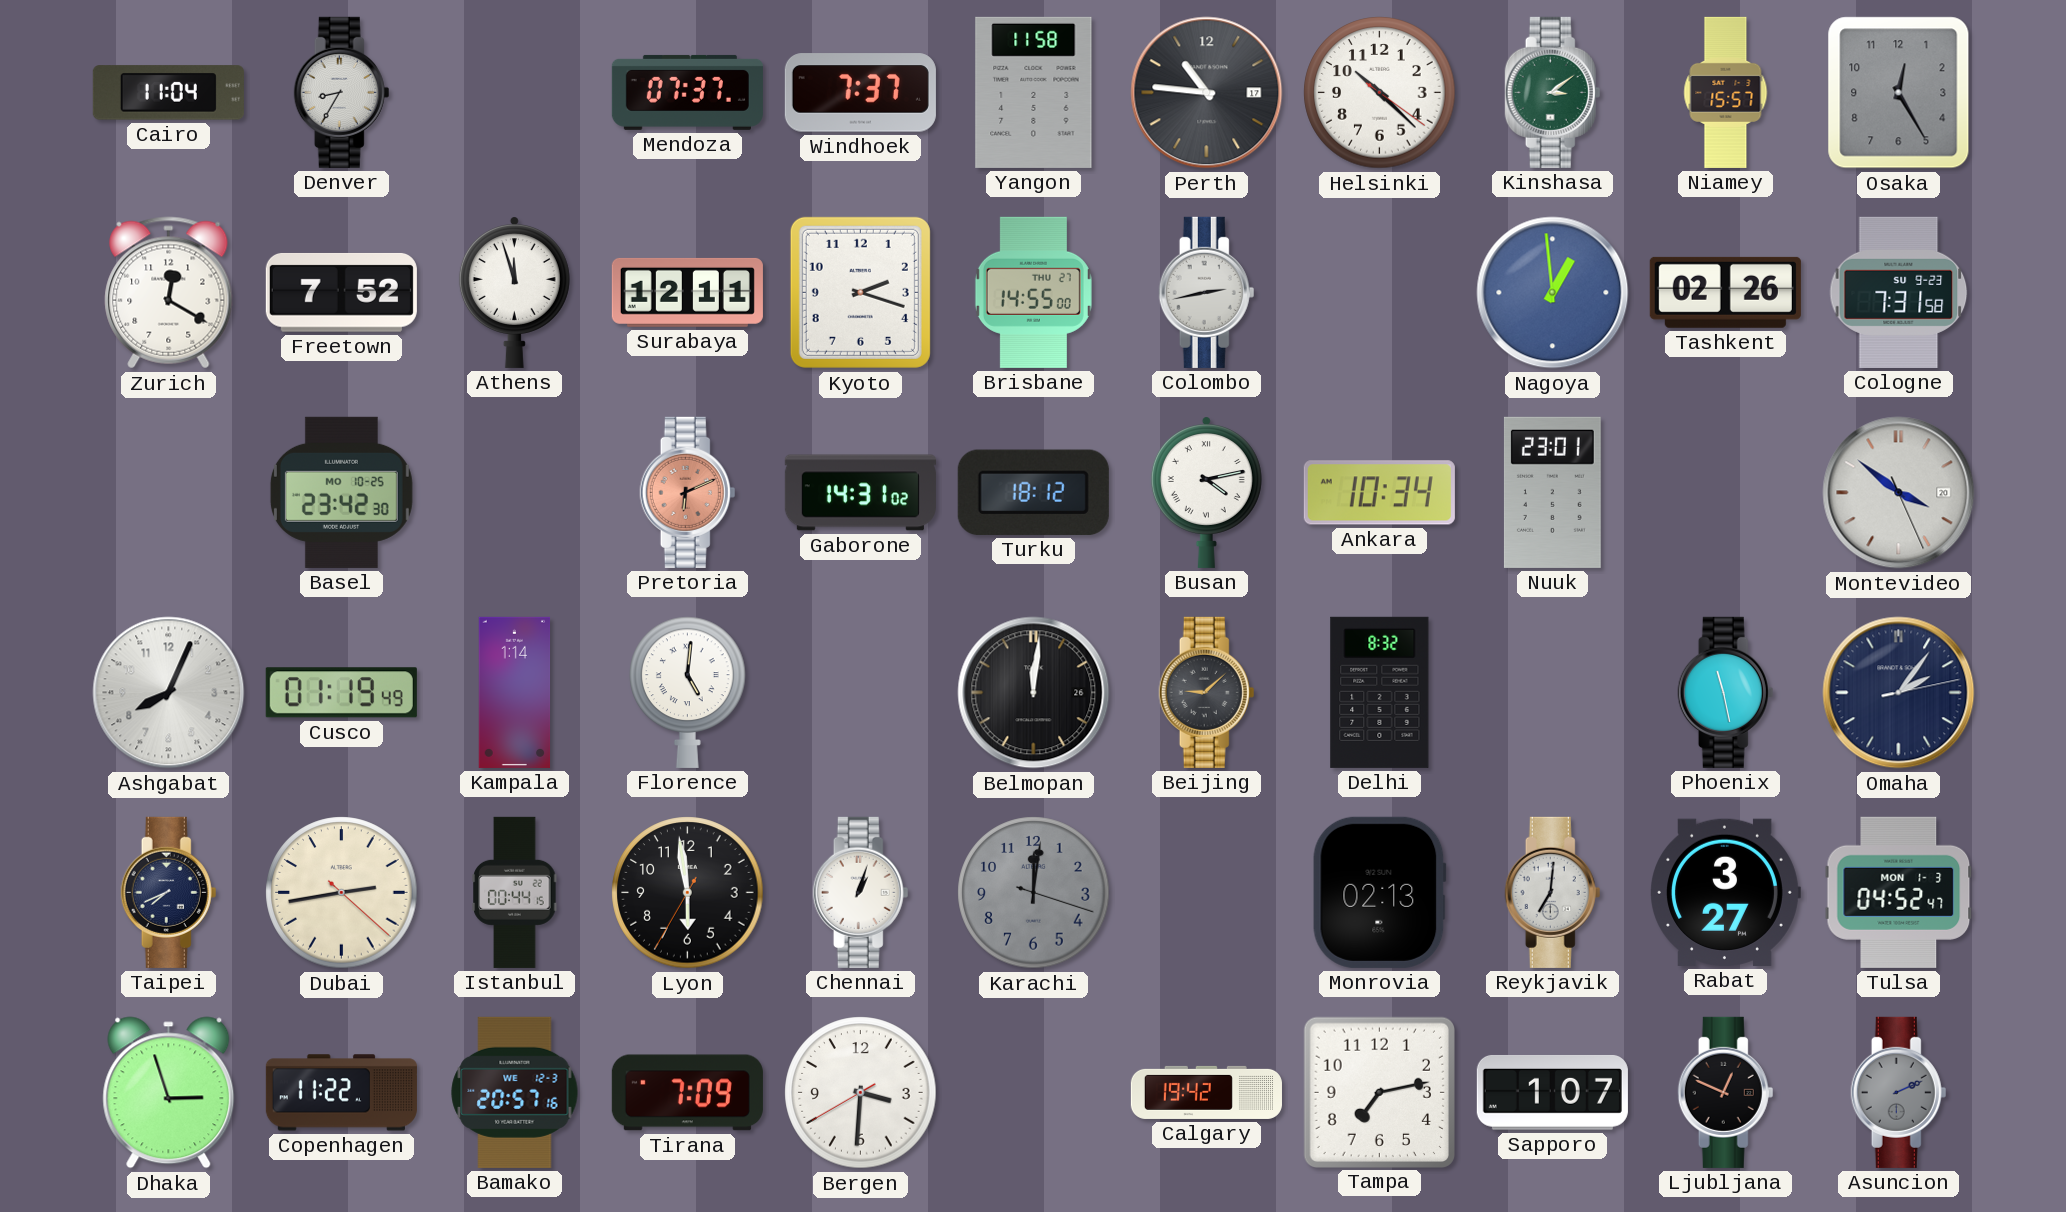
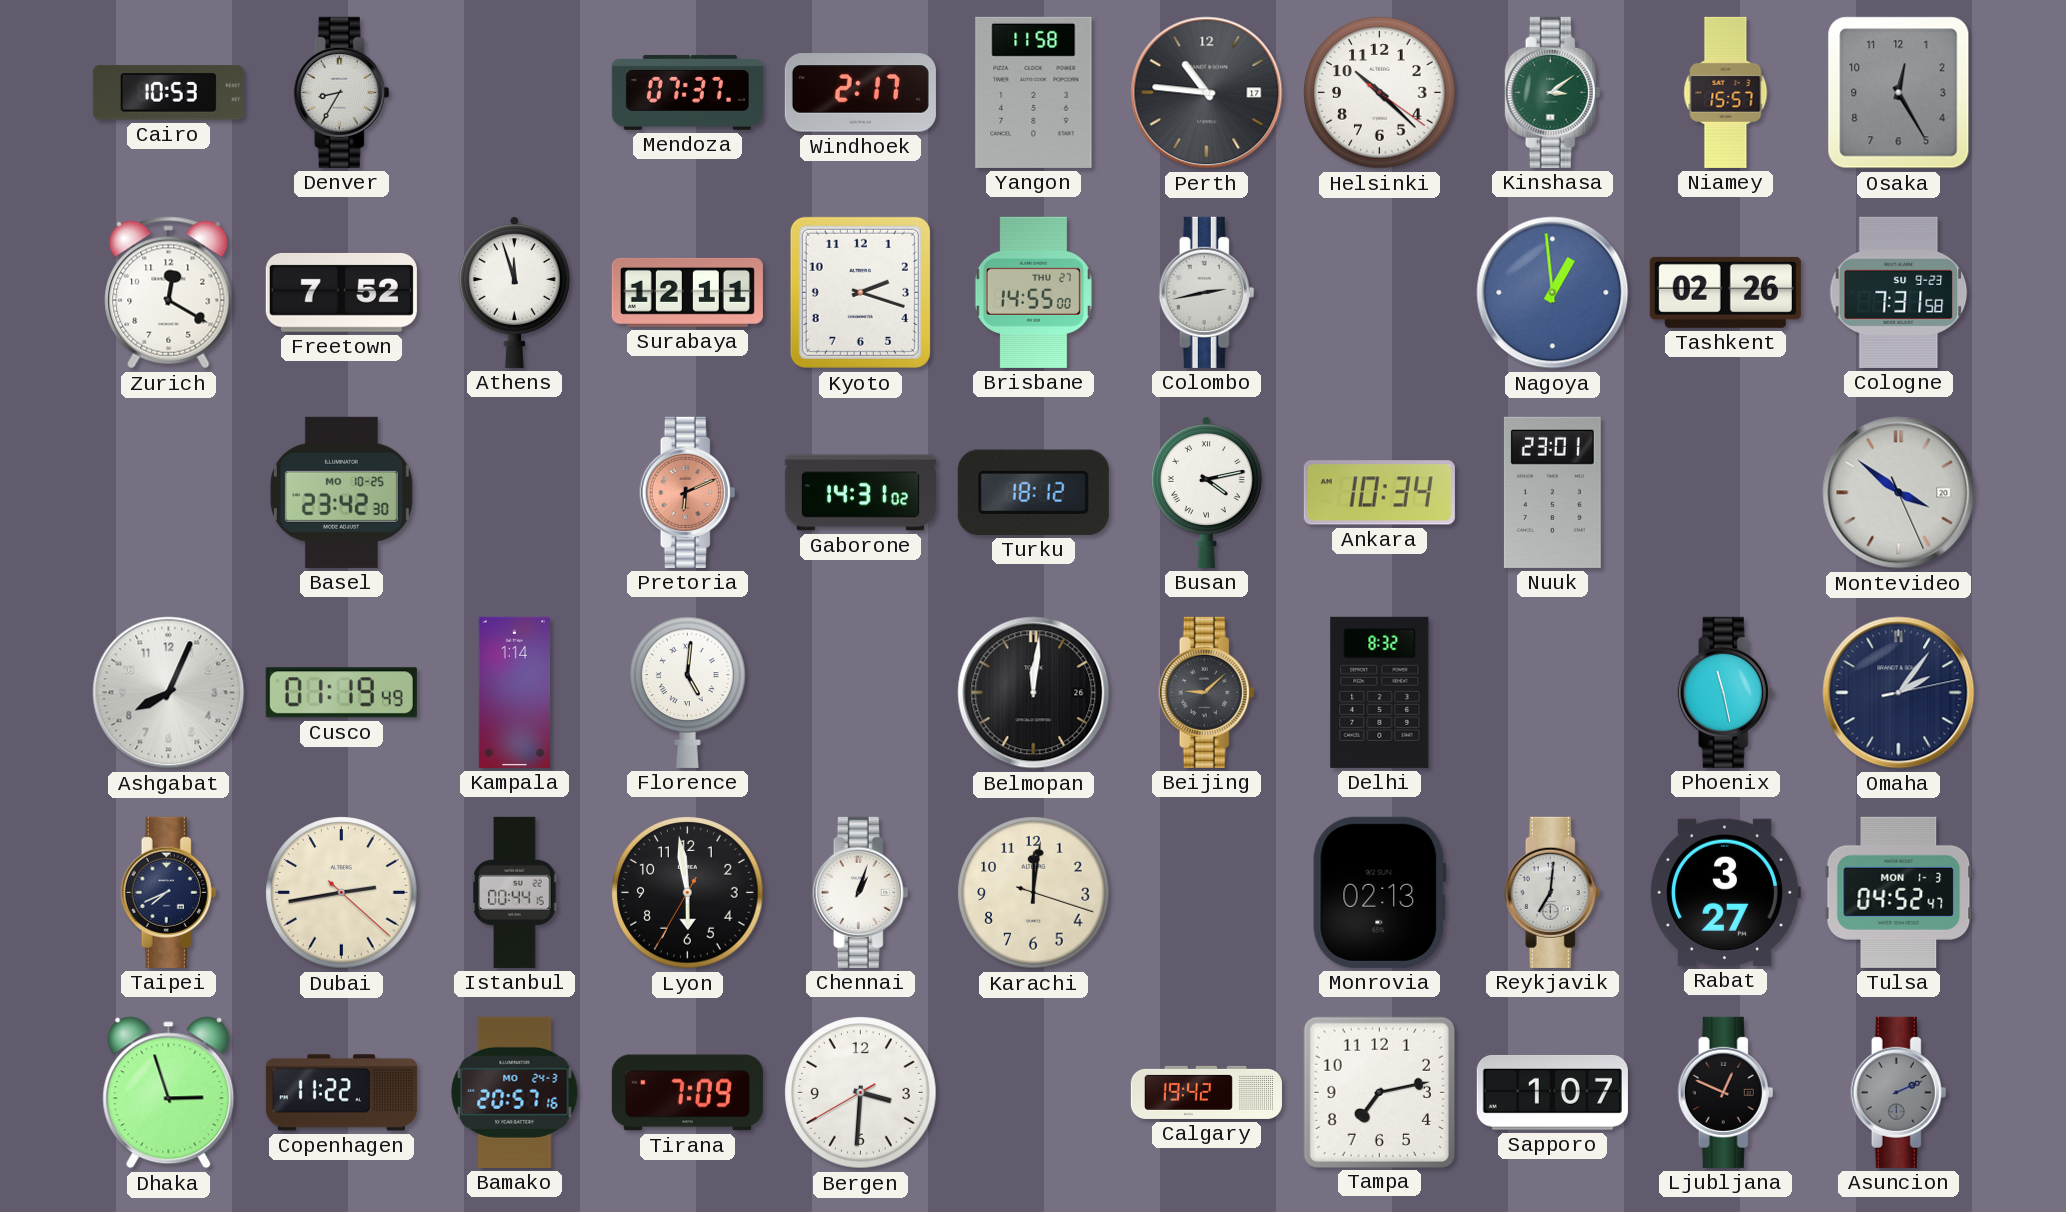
Cairo: 11:04 -> 10:53
Windhoek: 7:37 -> 2:17
Karachi dial: grey -> cream
Bamako date: WE 12-3 -> MO 24-3
